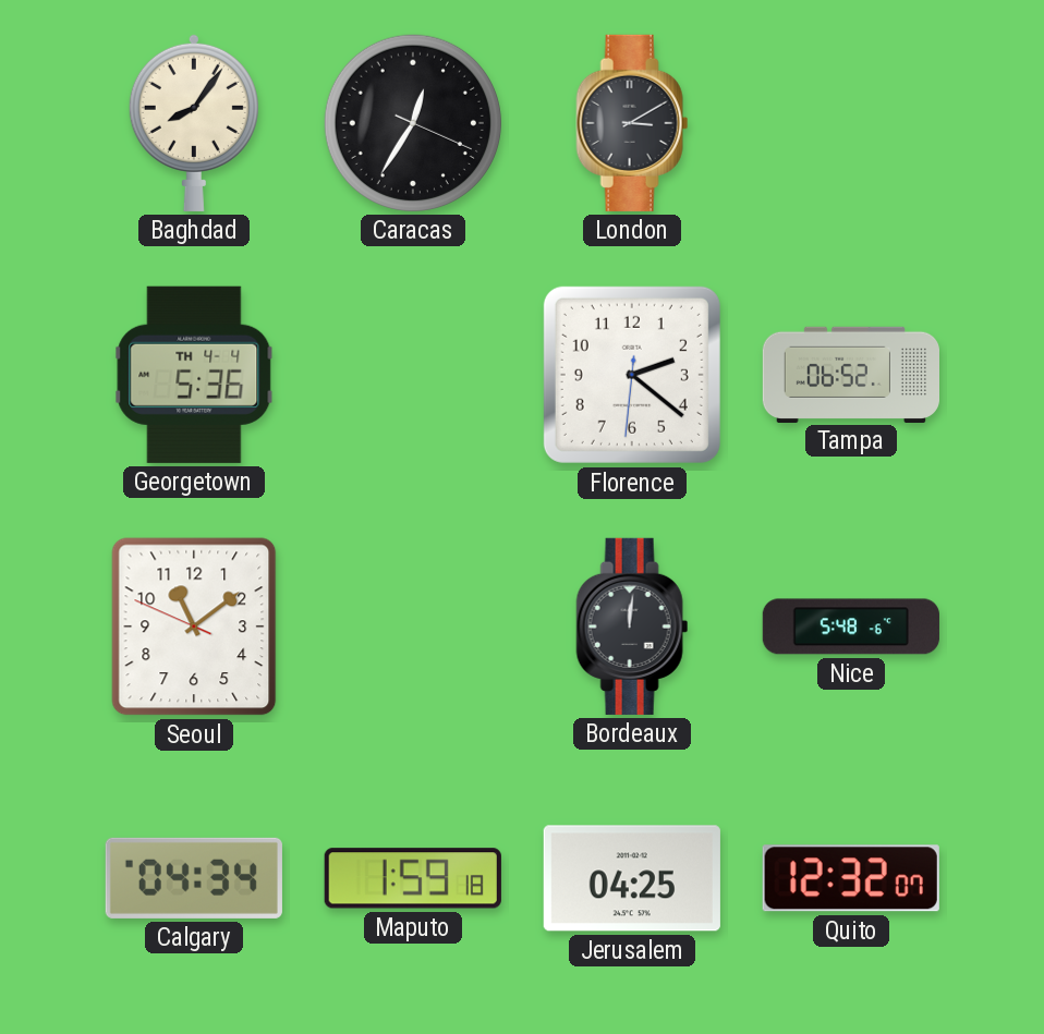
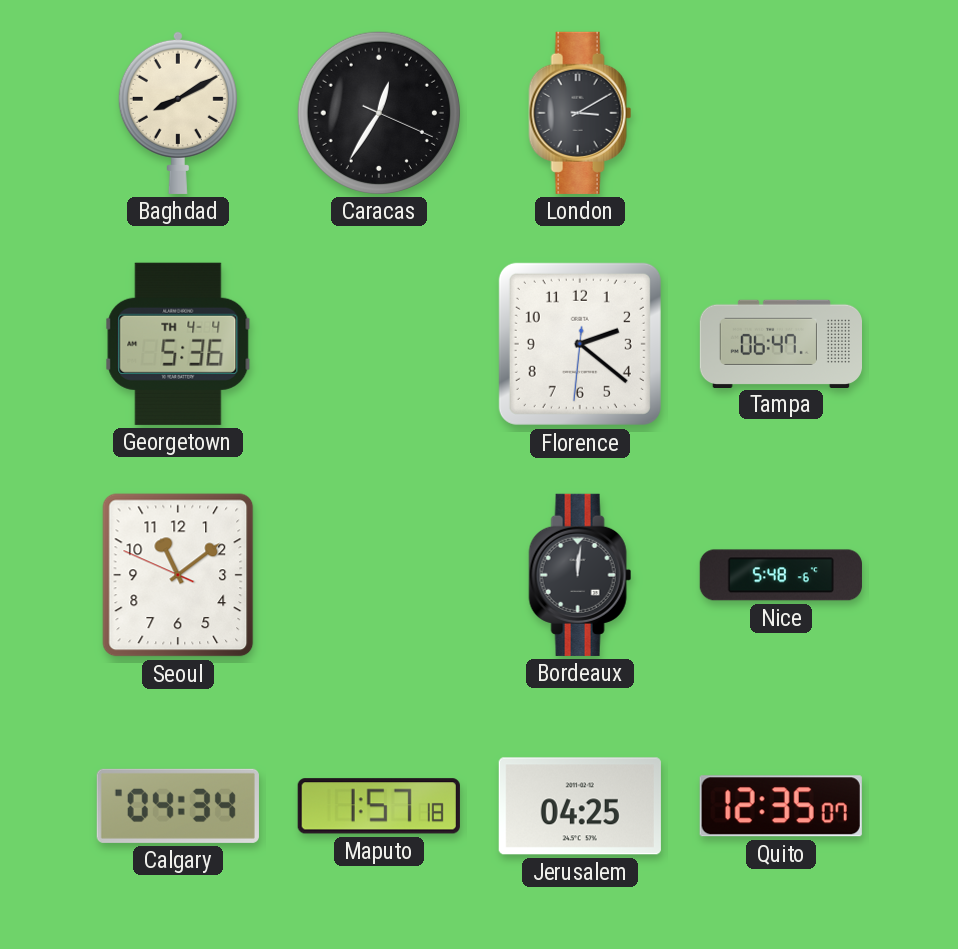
Baghdad: 8:06 -> 8:10
Tampa: 06:52 -> 06:47
Maputo: 1:59 -> 1:57
Quito: 12:32 -> 12:35
